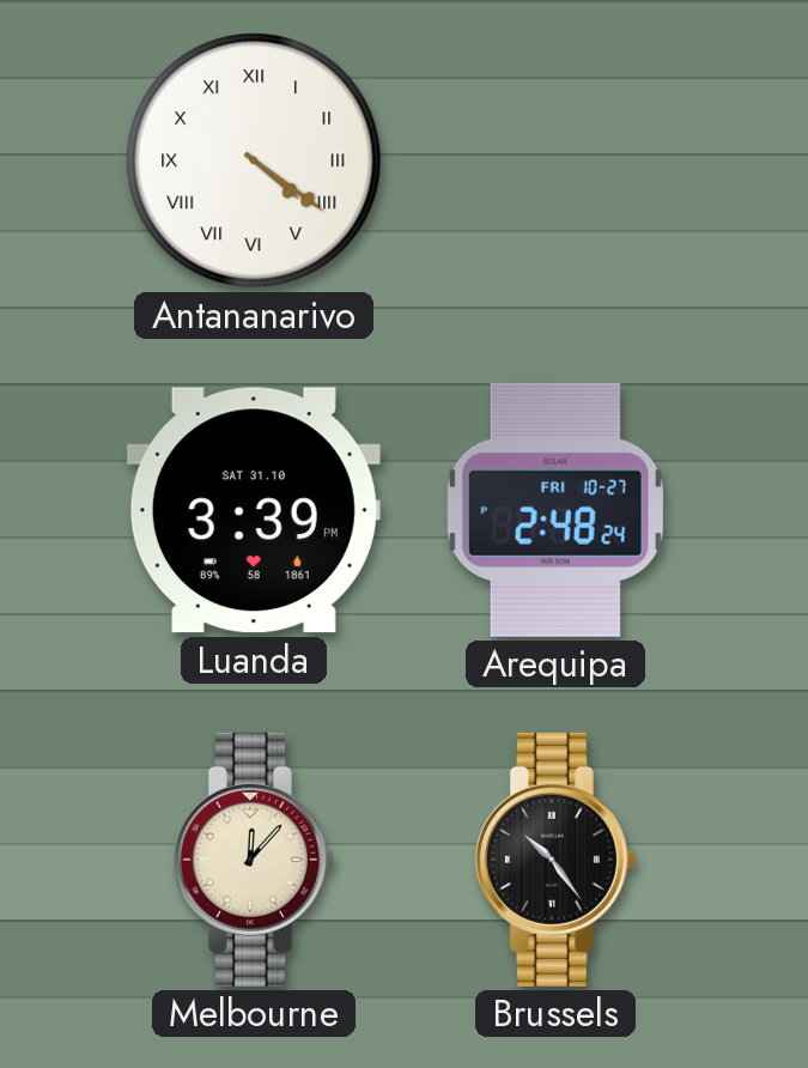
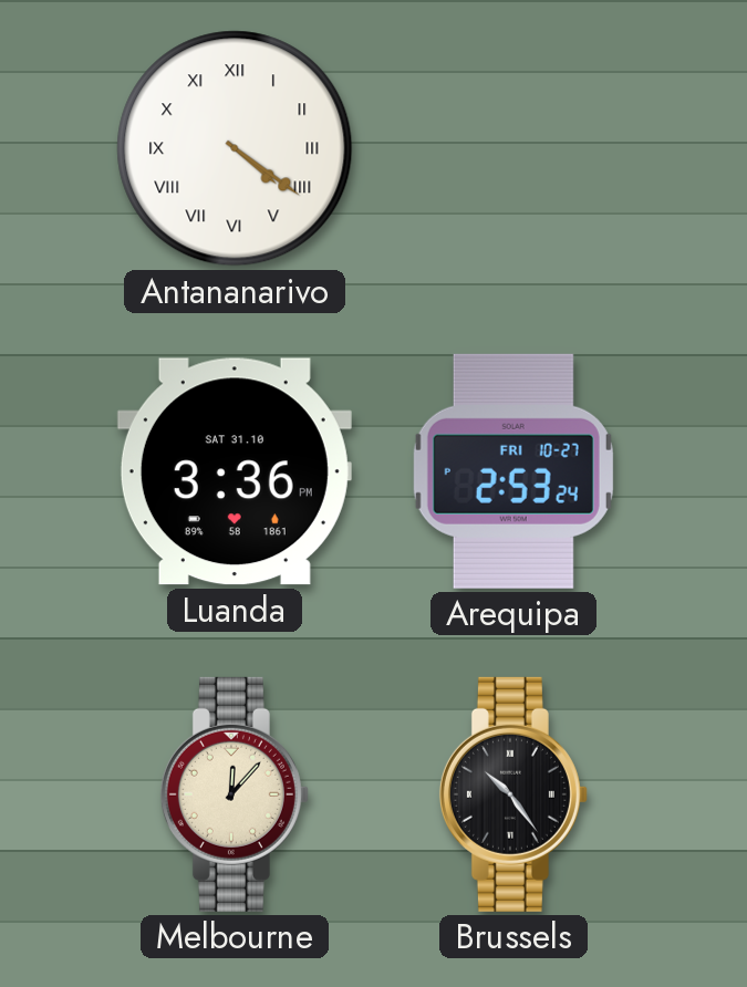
Luanda: 3:39 -> 3:36
Arequipa: 2:48 -> 2:53
